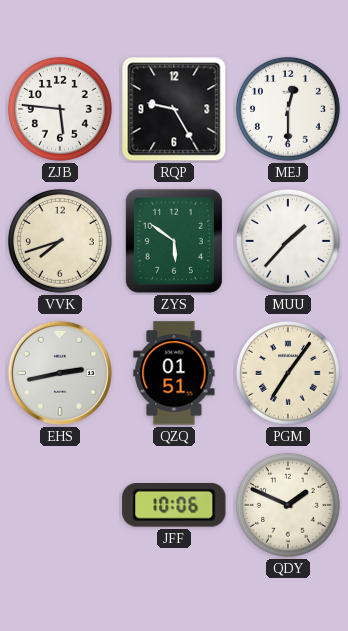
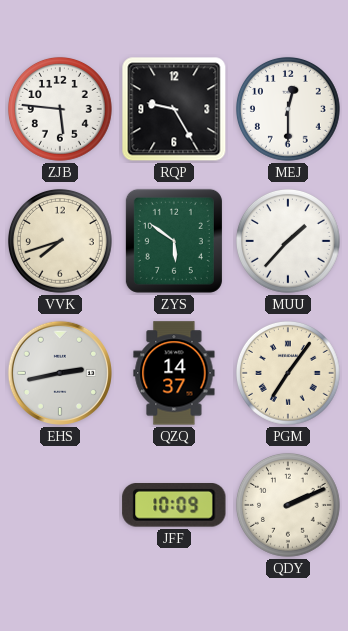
QZQ: 01:51 -> 14:37
JFF: 10:06 -> 10:09
QDY: 1:49 -> 2:11
